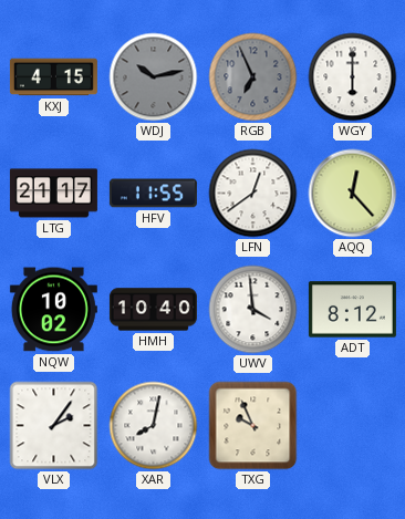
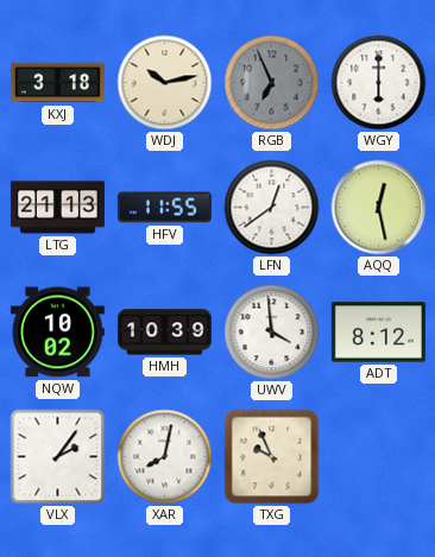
KXJ: 4:15 -> 3:18
WDJ dial: grey -> cream
LTG: 21:17 -> 21:13
AQQ: 12:23 -> 12:28
HMH: 10:40 -> 10:39
